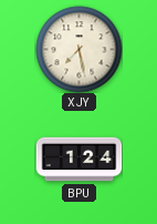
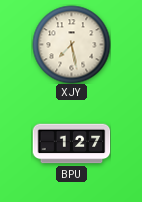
BPU: 1:24 -> 1:27
